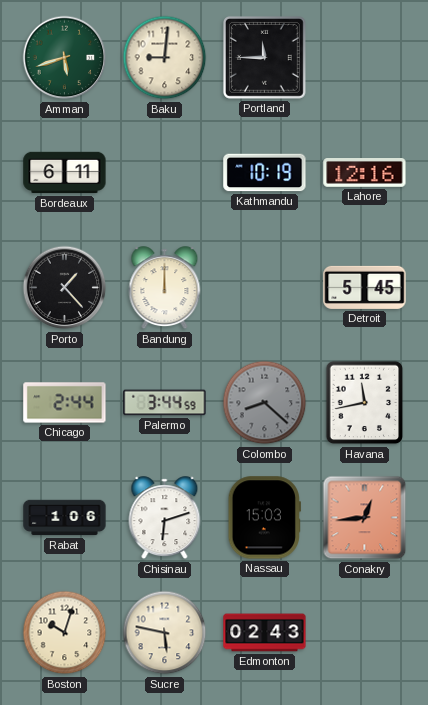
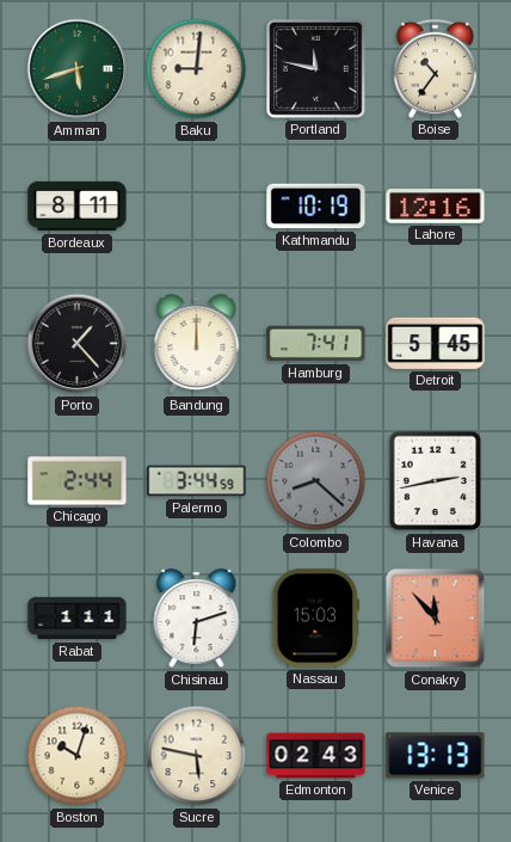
Portland: 11:45 -> 11:47
Boise: none -> 10:36
Bordeaux: 6:11 -> 8:11
Hamburg: none -> 7:41
Havana: 11:43 -> 2:43
Rabat: 1:06 -> 1:11
Conakry: 12:44 -> 11:53
Venice: none -> 13:13
